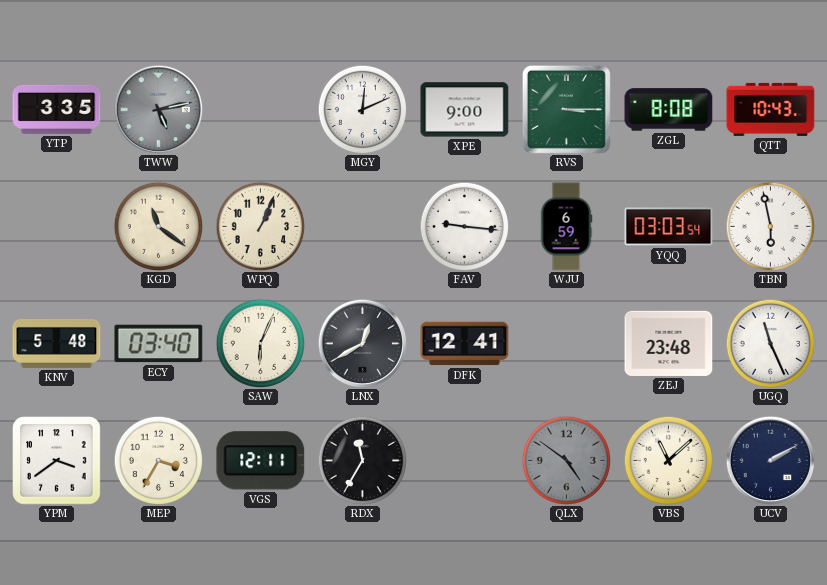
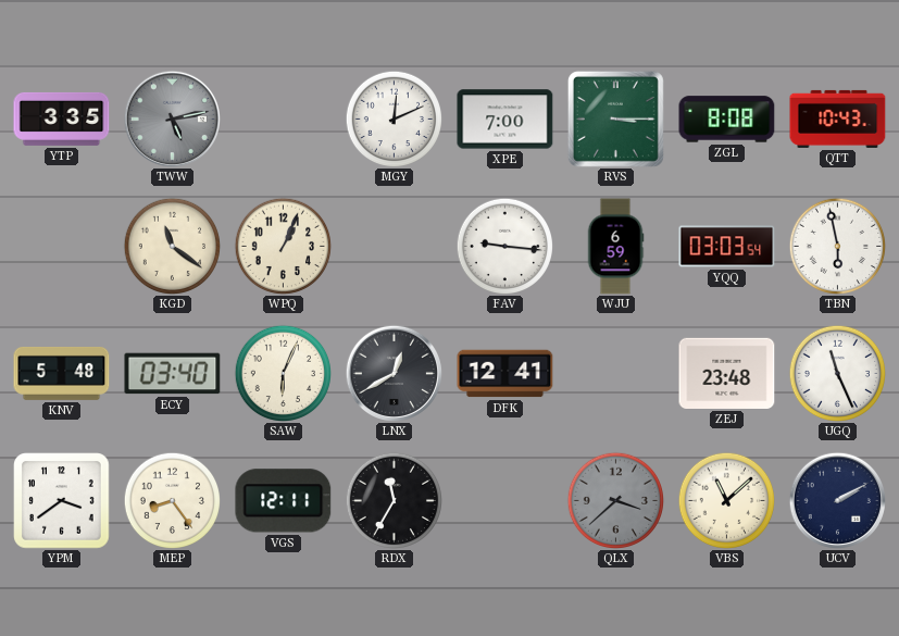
XPE: 9:00 -> 7:00
MEP: 3:35 -> 8:24
QLX: 4:51 -> 3:38
